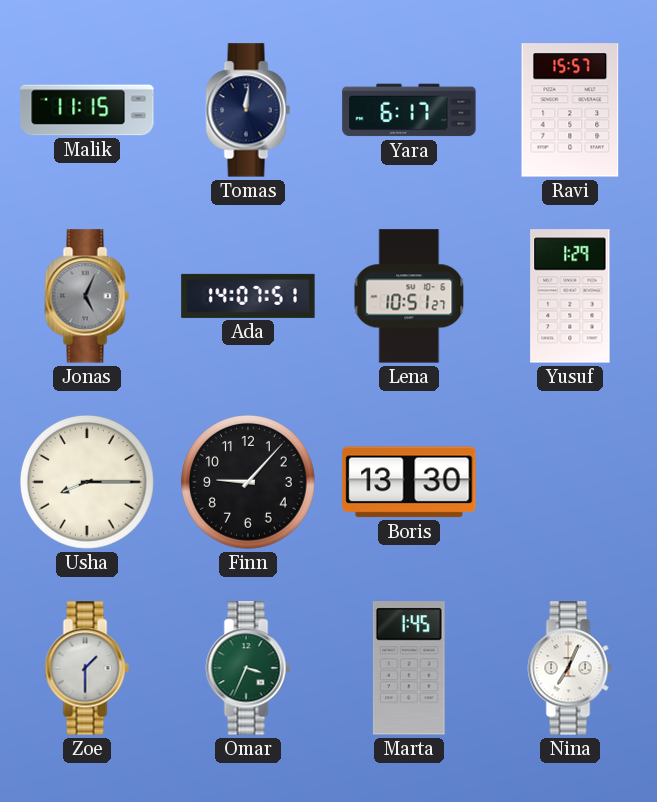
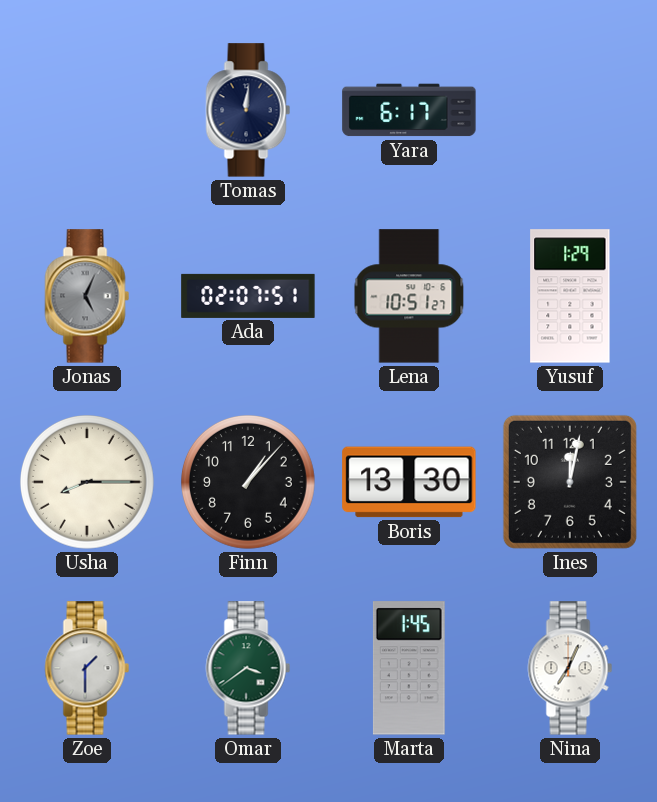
Malik: 11:15 -> none
Ravi: 15:57 -> none
Ada: 14:07 -> 02:07
Finn: 9:07 -> 1:07
Ines: none -> 12:02
Omar: 3:34 -> 3:39
